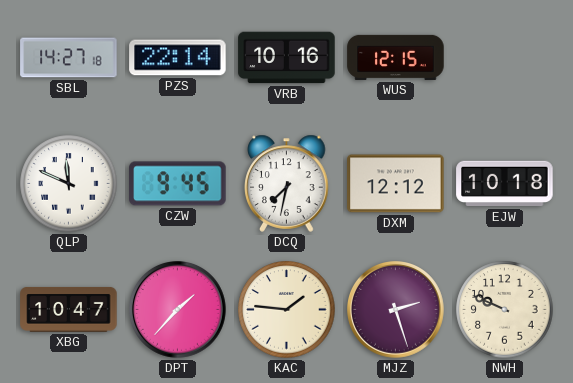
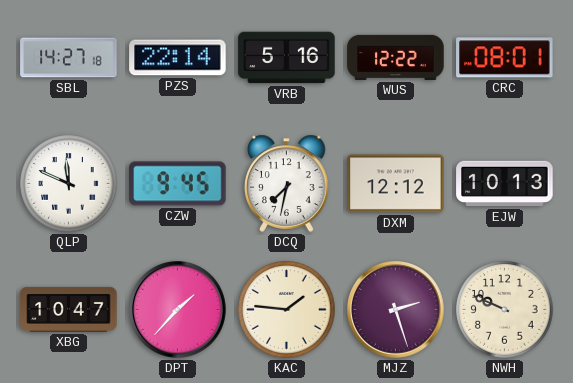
VRB: 10:16 -> 5:16
WUS: 12:15 -> 12:22
CRC: none -> 08:01
EJW: 10:18 -> 10:13
